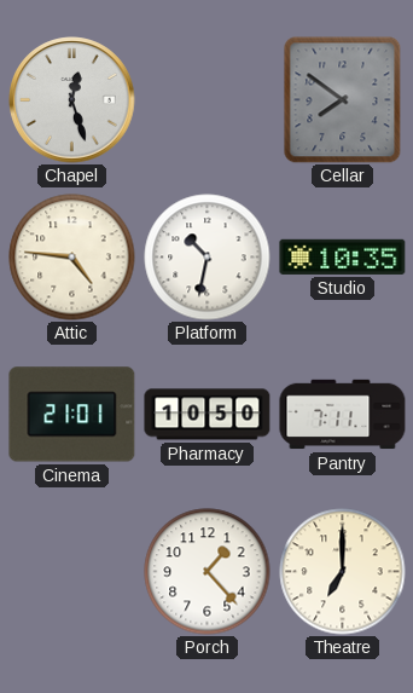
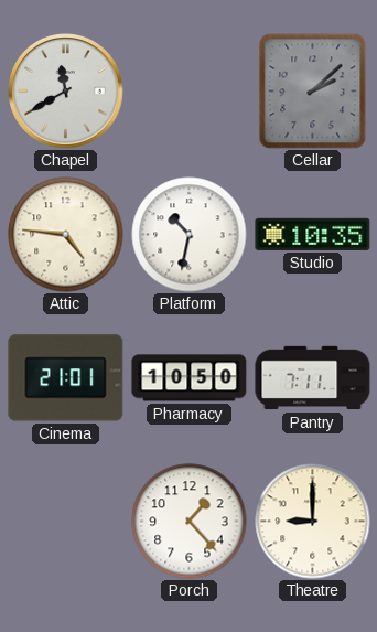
Chapel: 12:27 -> 11:40
Cellar: 7:51 -> 2:08
Theatre: 7:00 -> 9:00
